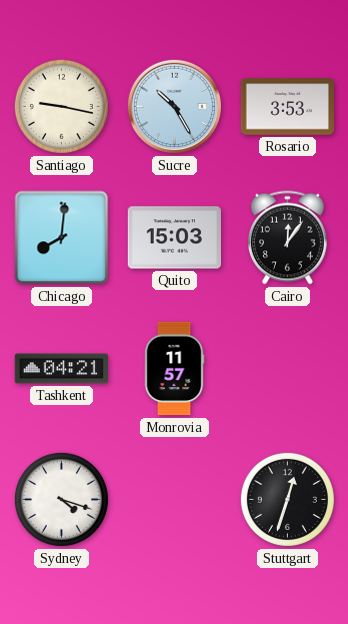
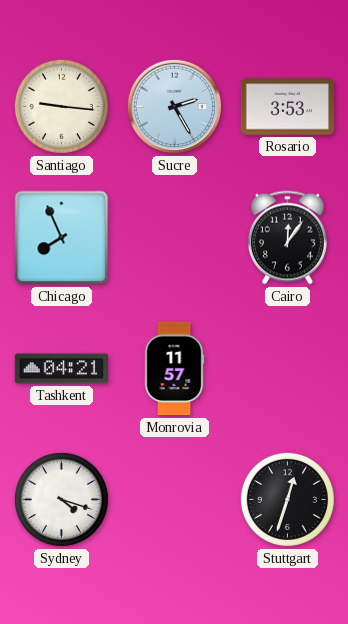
Santiago: 9:17 -> 9:16
Sucre: 10:25 -> 2:25
Chicago: 8:01 -> 7:56
Quito: 15:03 -> none
